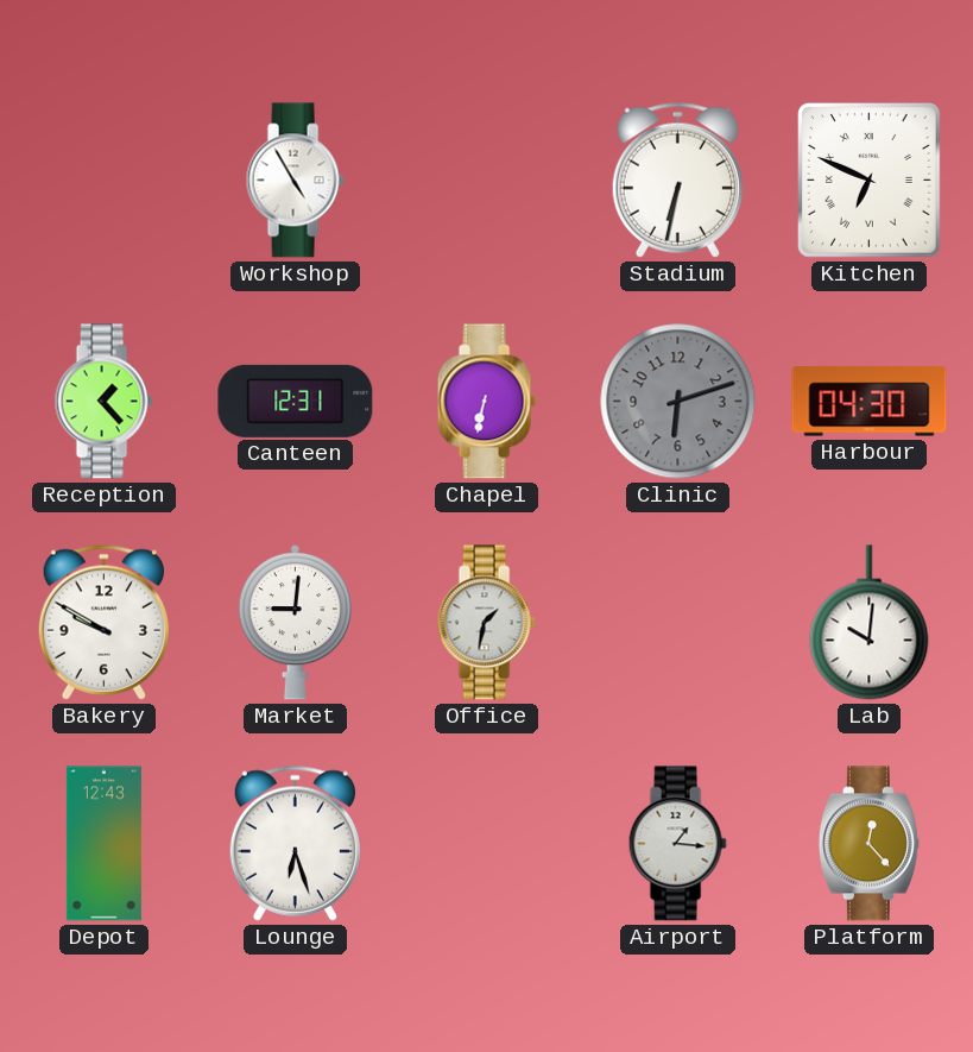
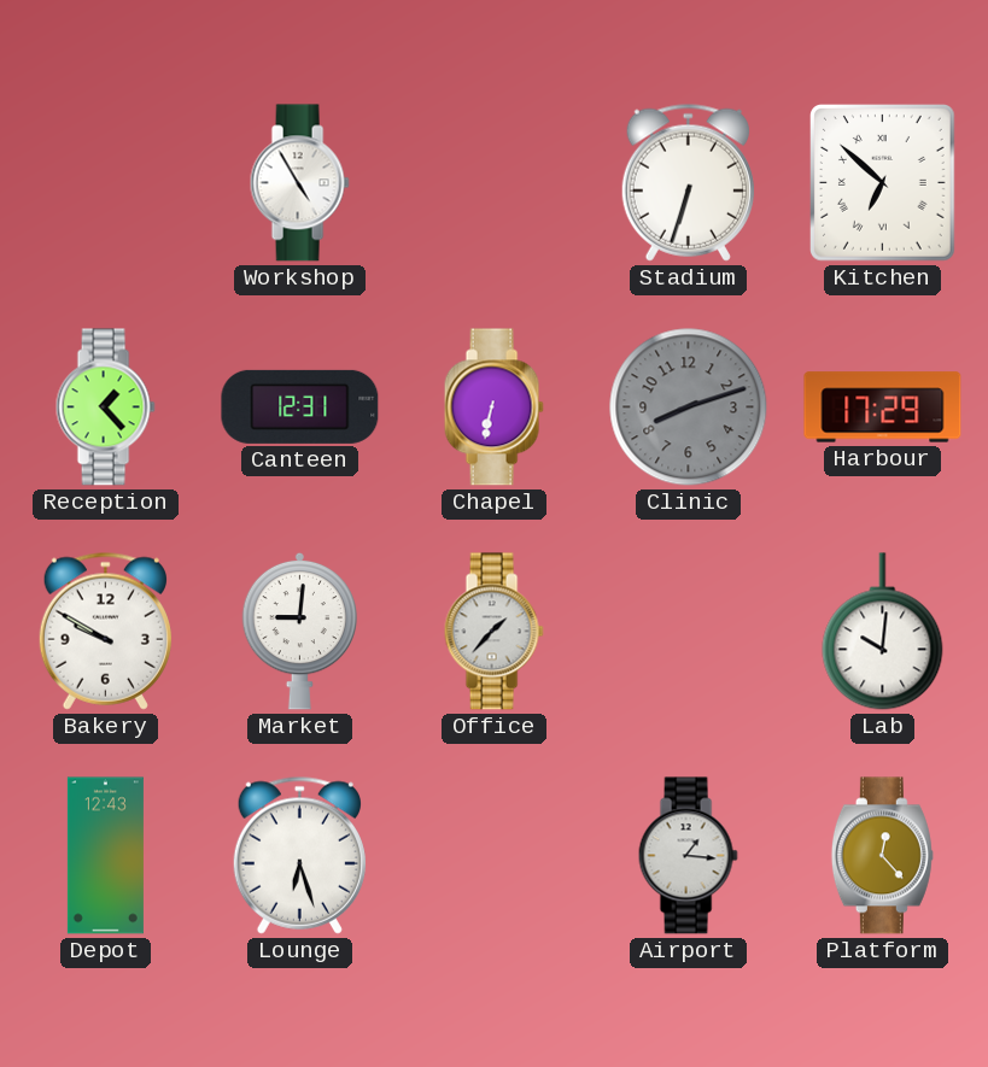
Stadium: 6:32 -> 6:33
Kitchen: 6:49 -> 6:52
Clinic: 6:12 -> 8:12
Harbour: 04:30 -> 17:29
Office: 1:32 -> 1:37
